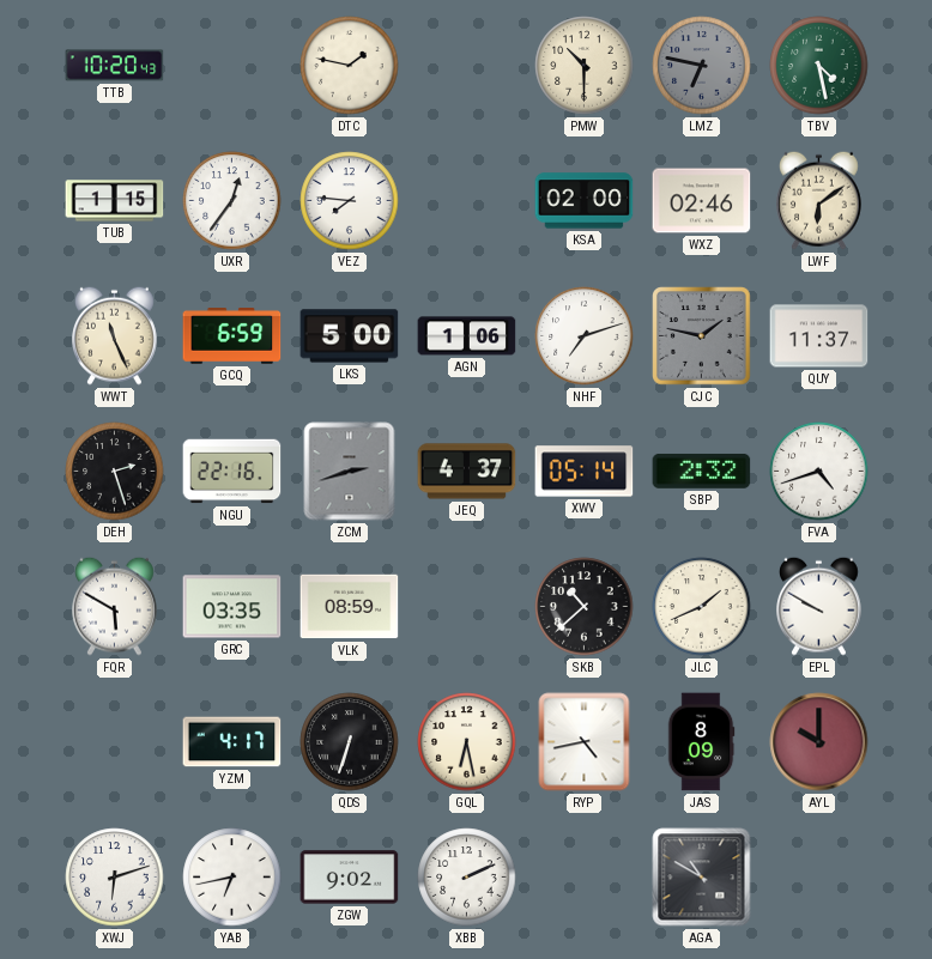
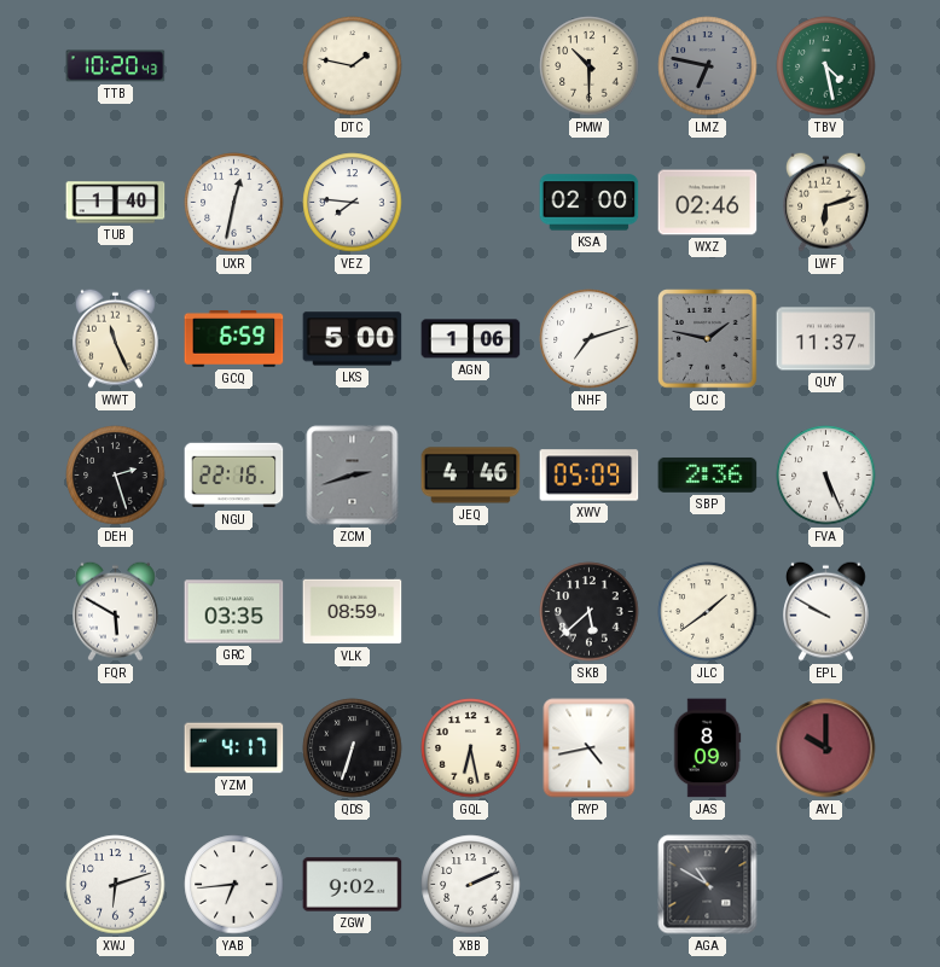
TUB: 1:15 -> 1:40
UXR: 12:36 -> 12:32
LWF: 6:09 -> 6:12
JEQ: 4:37 -> 4:46
XWV: 05:14 -> 05:09
SBP: 2:32 -> 2:36
FVA: 4:42 -> 5:26
SKB: 10:38 -> 5:38
JLC: 1:41 -> 1:39
YAB: 6:43 -> 6:44
